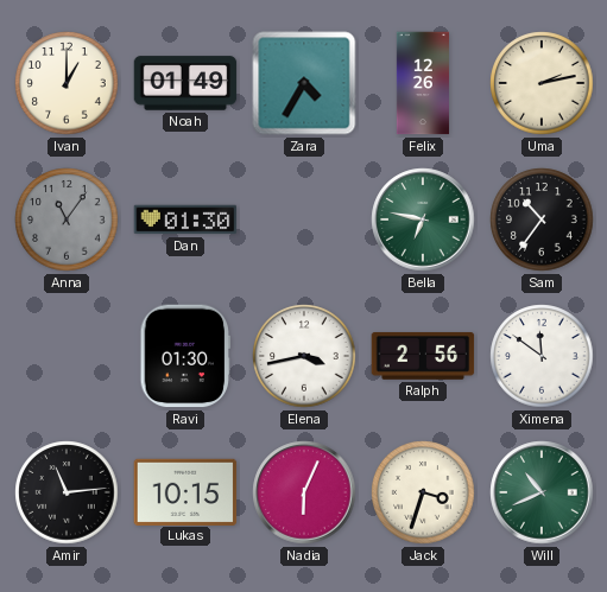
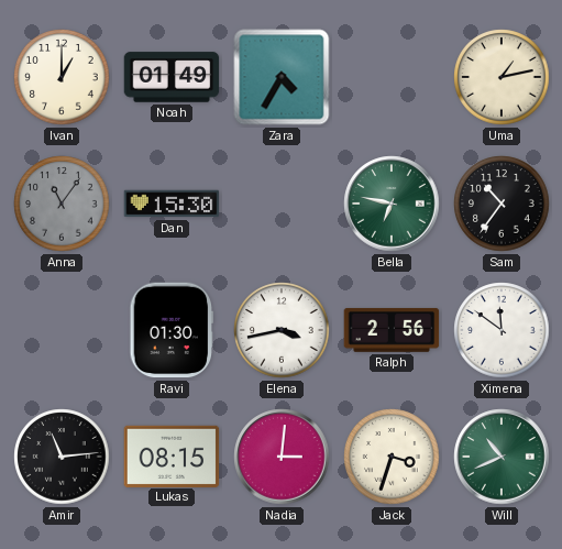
Felix: 12:26 -> none
Uma: 2:13 -> 1:13
Dan: 01:30 -> 15:30
Lukas: 10:15 -> 08:15
Nadia: 6:04 -> 3:01
